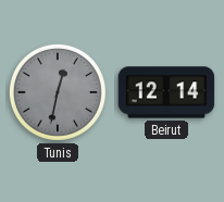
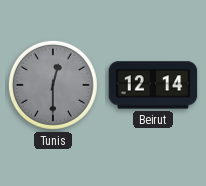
Tunis: 12:32 -> 12:30
